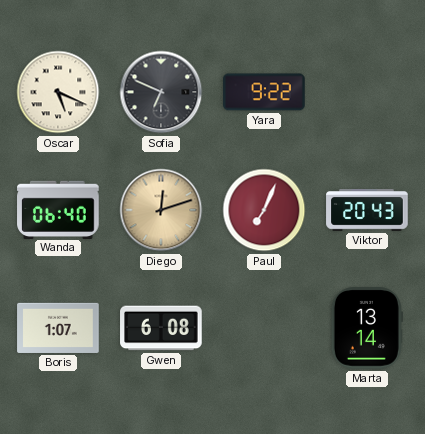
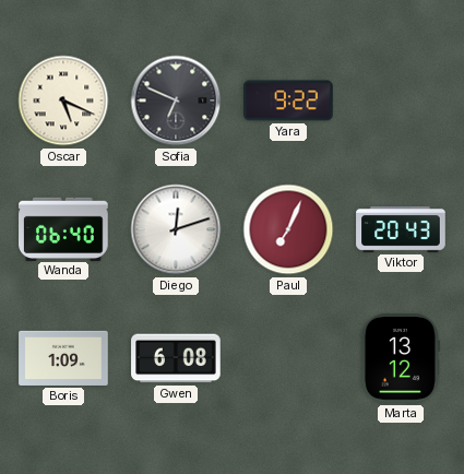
Diego dial: champagne -> white
Boris: 1:07 -> 1:09
Marta: 13:14 -> 13:12
